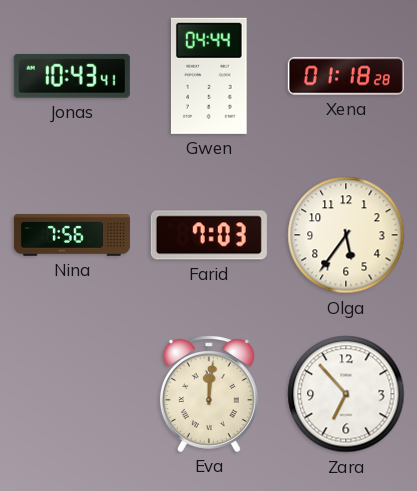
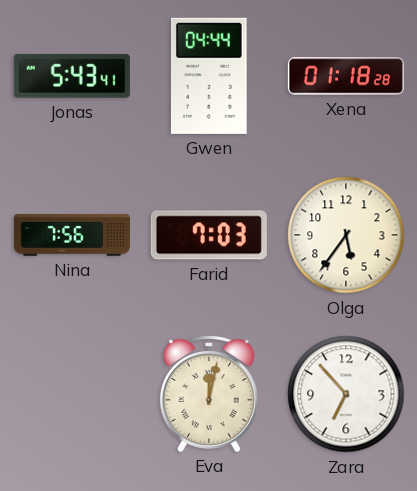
Jonas: 10:43 -> 5:43
Eva: 12:01 -> 12:02
